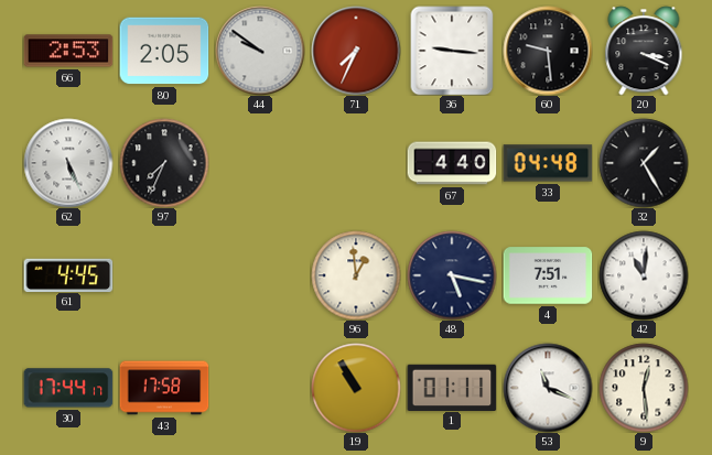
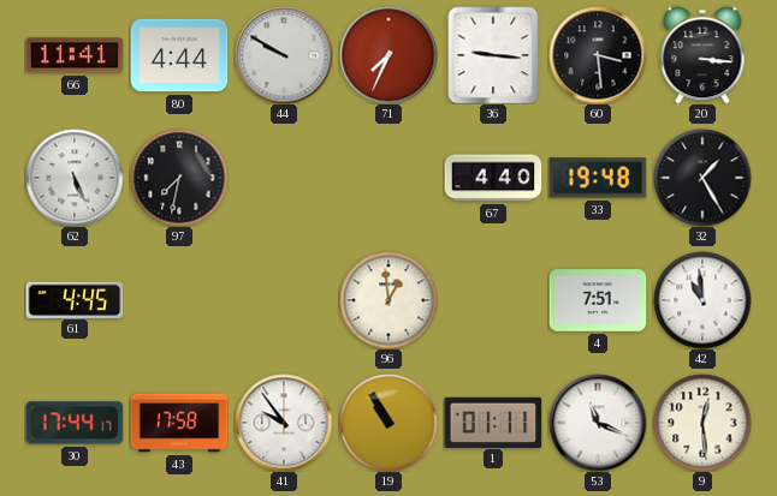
66: 2:53 -> 11:41
80: 2:05 -> 4:44
44: 9:51 -> 9:50
60: 9:29 -> 3:29
20: 3:19 -> 3:16
97: 7:34 -> 7:32
33: 04:48 -> 19:48
48: 5:17 -> none
42: 11:01 -> 10:59
41: none -> 9:54
